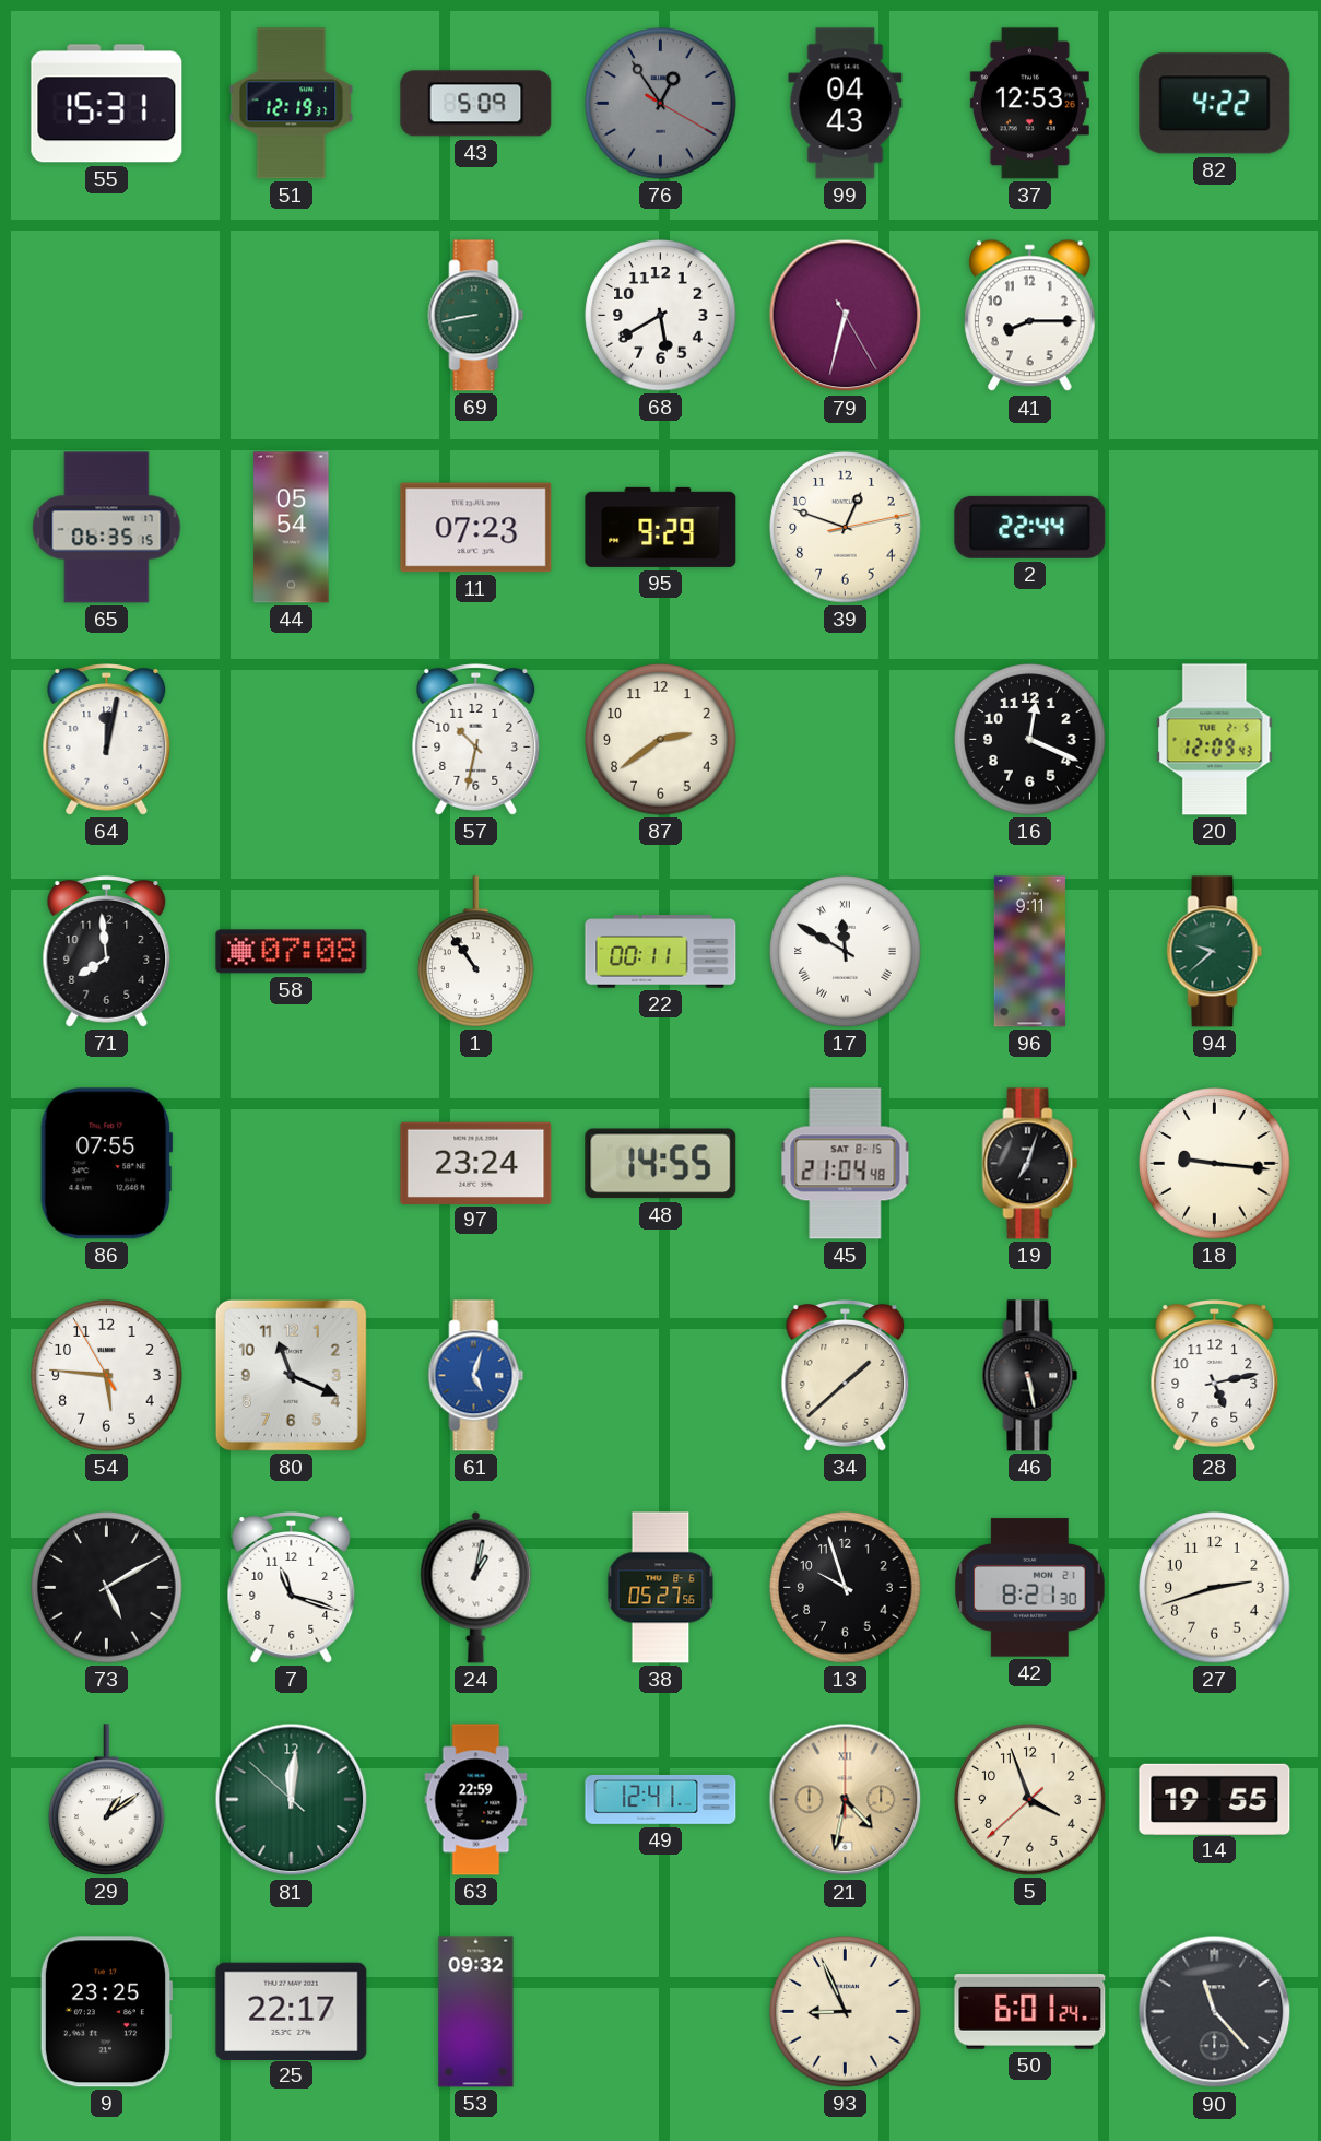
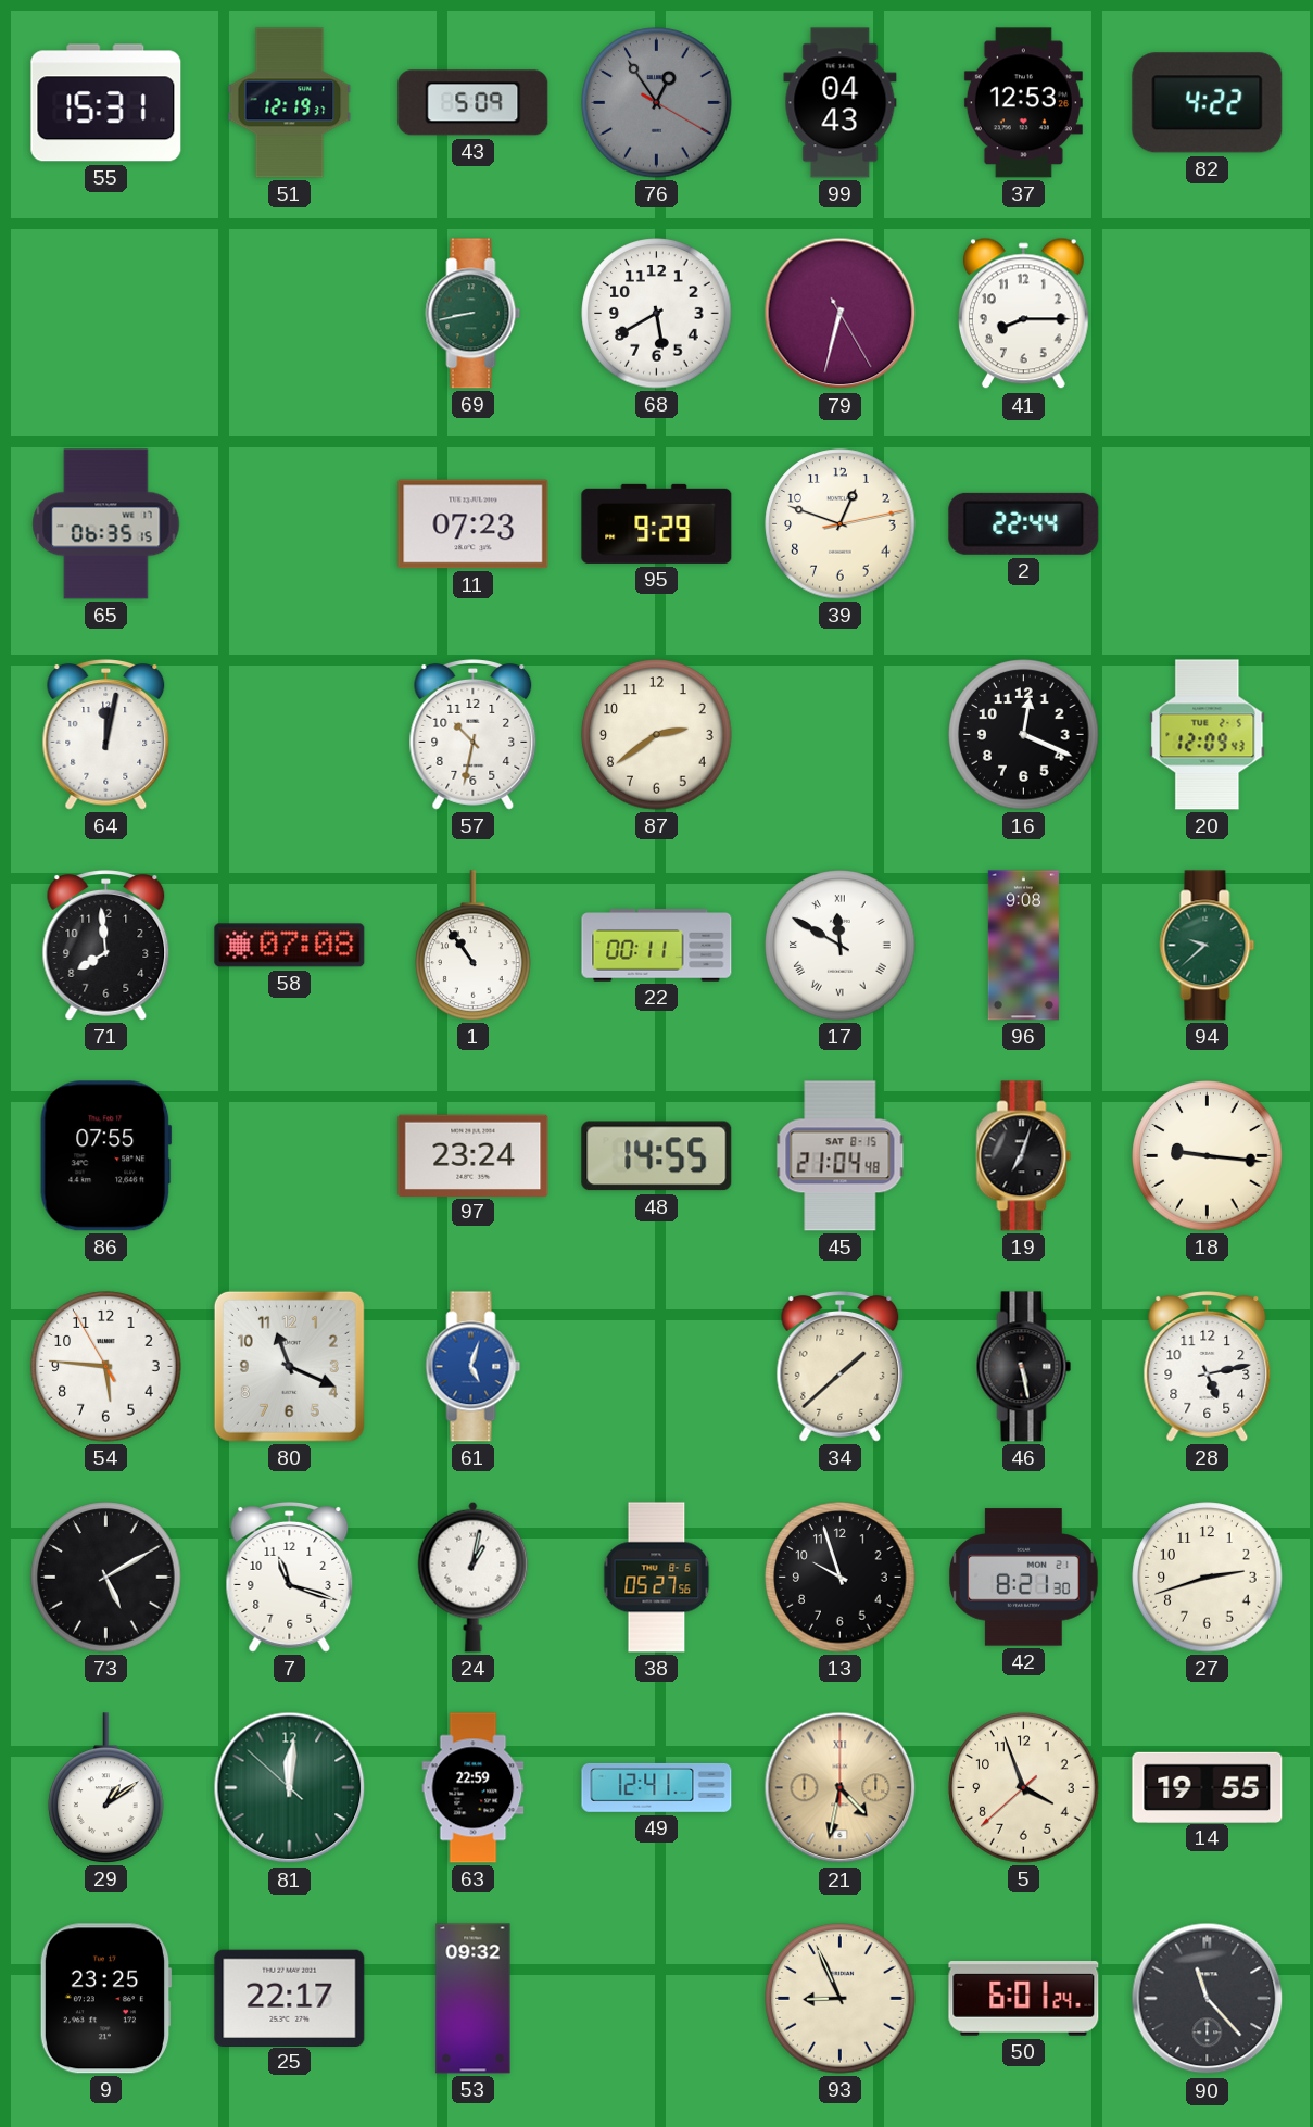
44: 05:54 -> none
96: 9:11 -> 9:08
